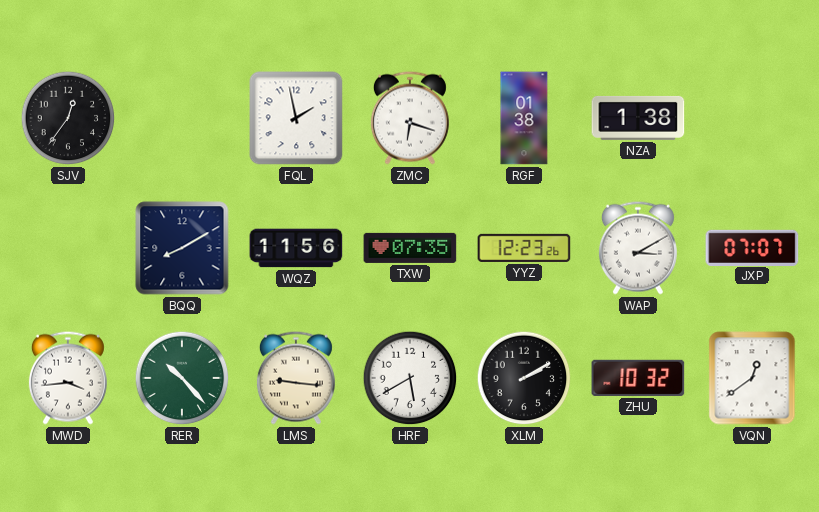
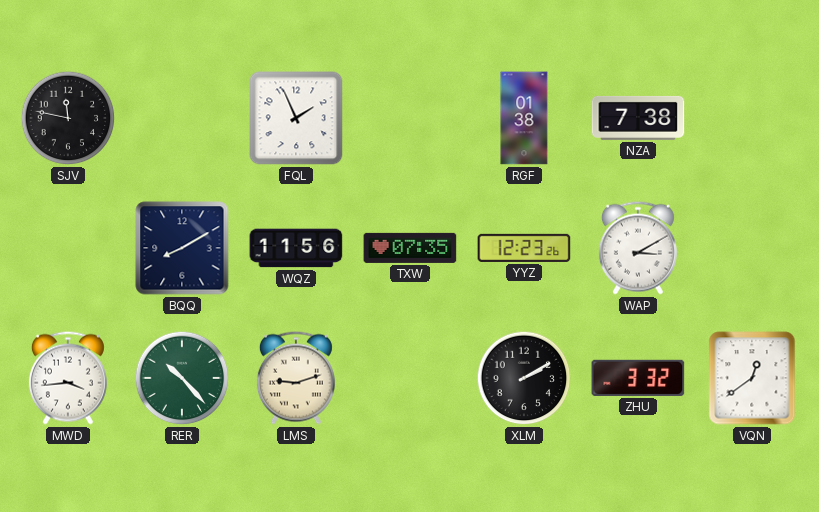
SJV: 12:36 -> 11:47
FQL: 1:58 -> 1:56
ZMC: 6:18 -> none
NZA: 1:38 -> 7:38
JXP: 07:07 -> none
LMS: 9:16 -> 9:12
HRF: 5:40 -> none
ZHU: 10:32 -> 3:32
